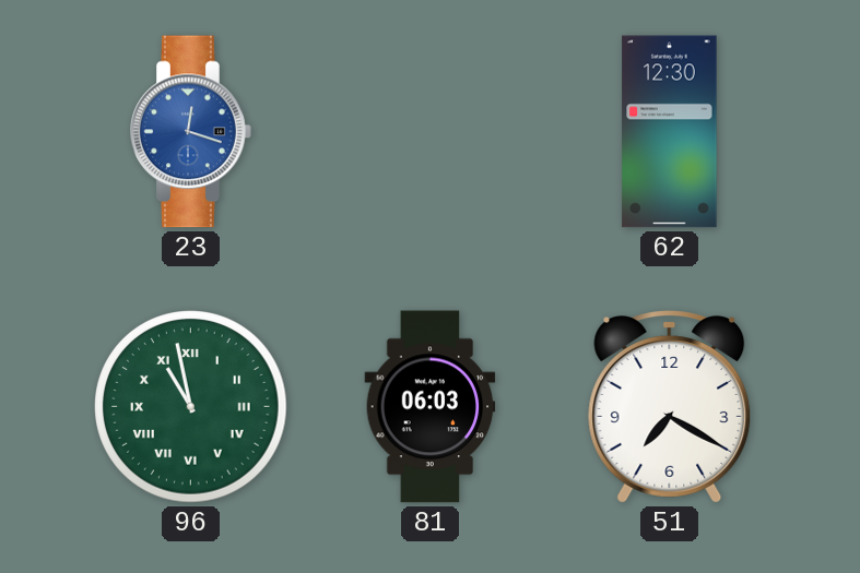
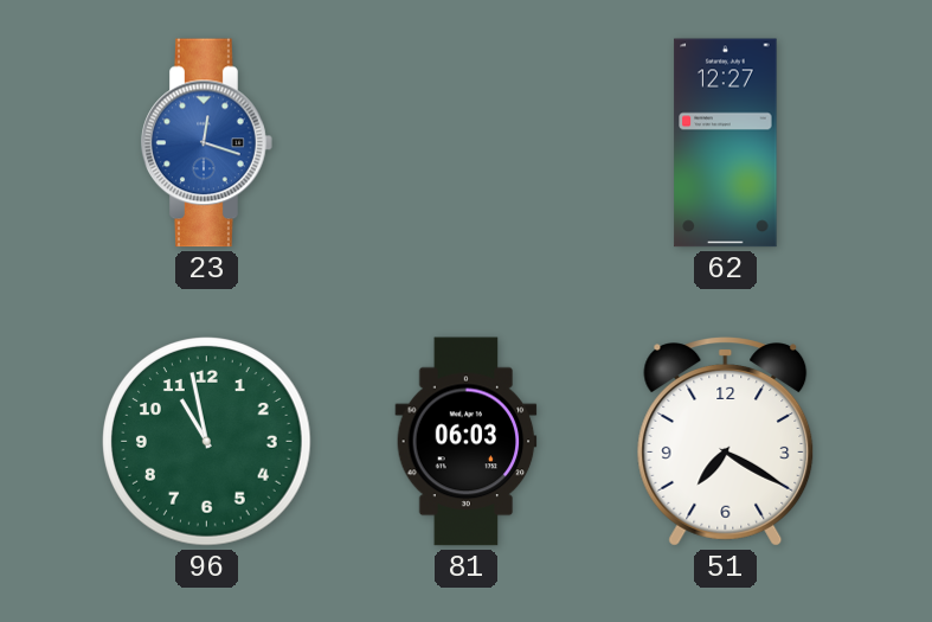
62: 12:30 -> 12:27
96 numerals: Roman -> Arabic
